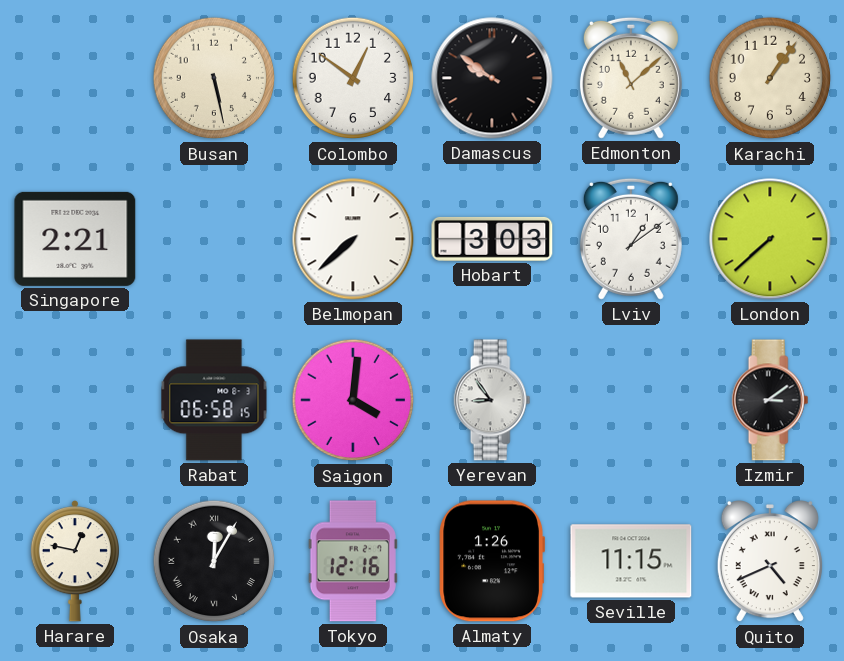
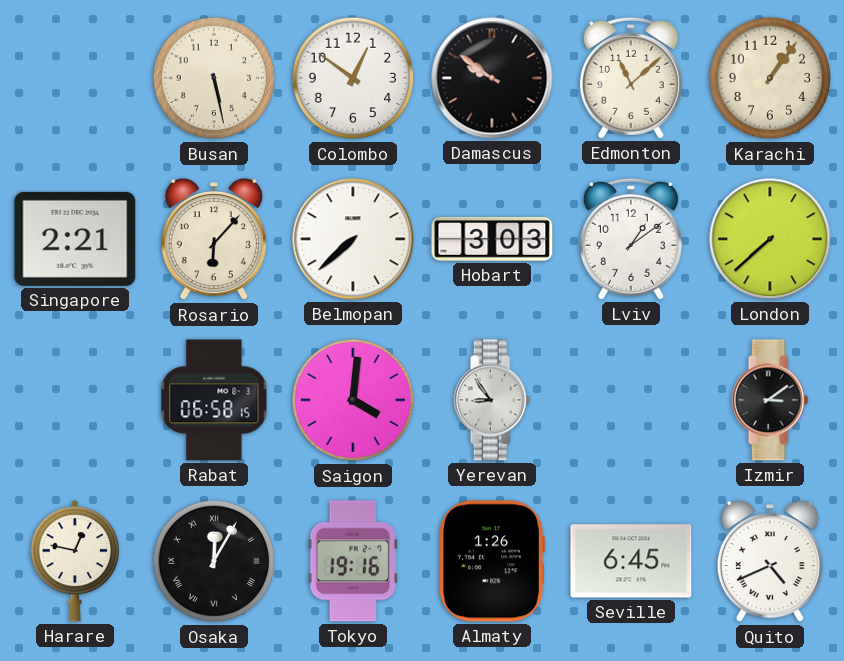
Rosario: none -> 6:07
Tokyo: 12:16 -> 19:16
Seville: 11:15 -> 6:45
